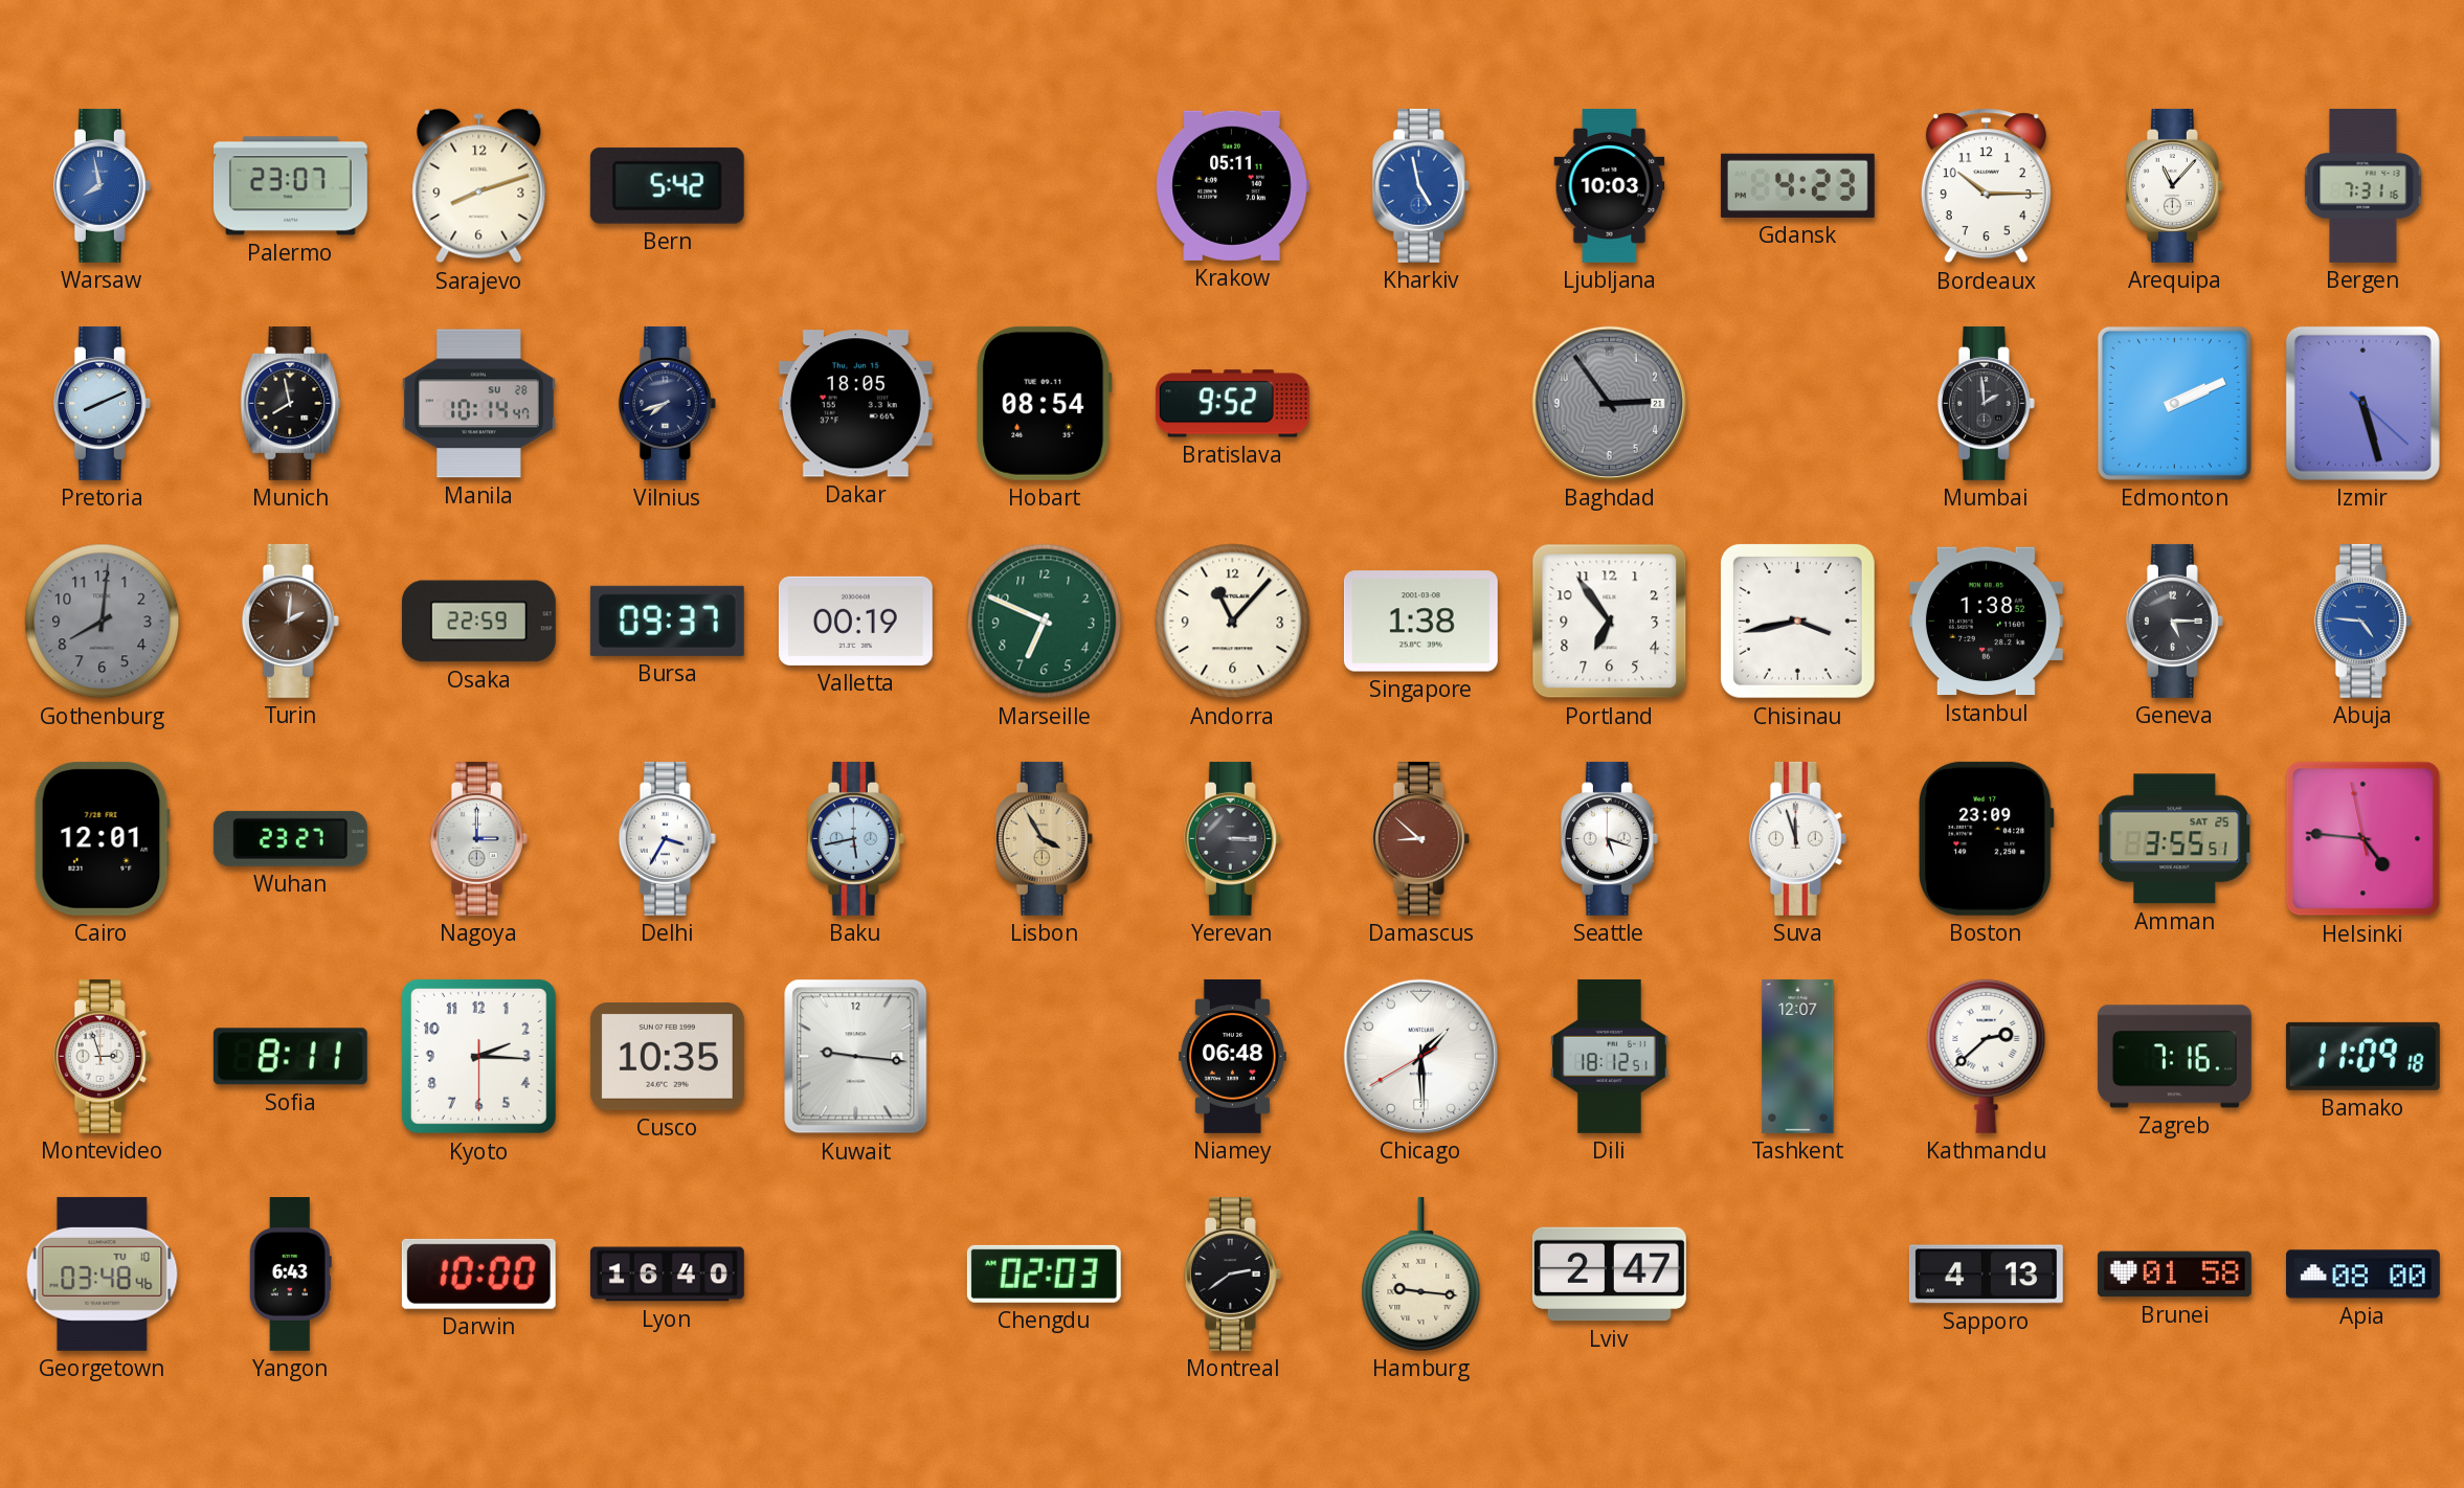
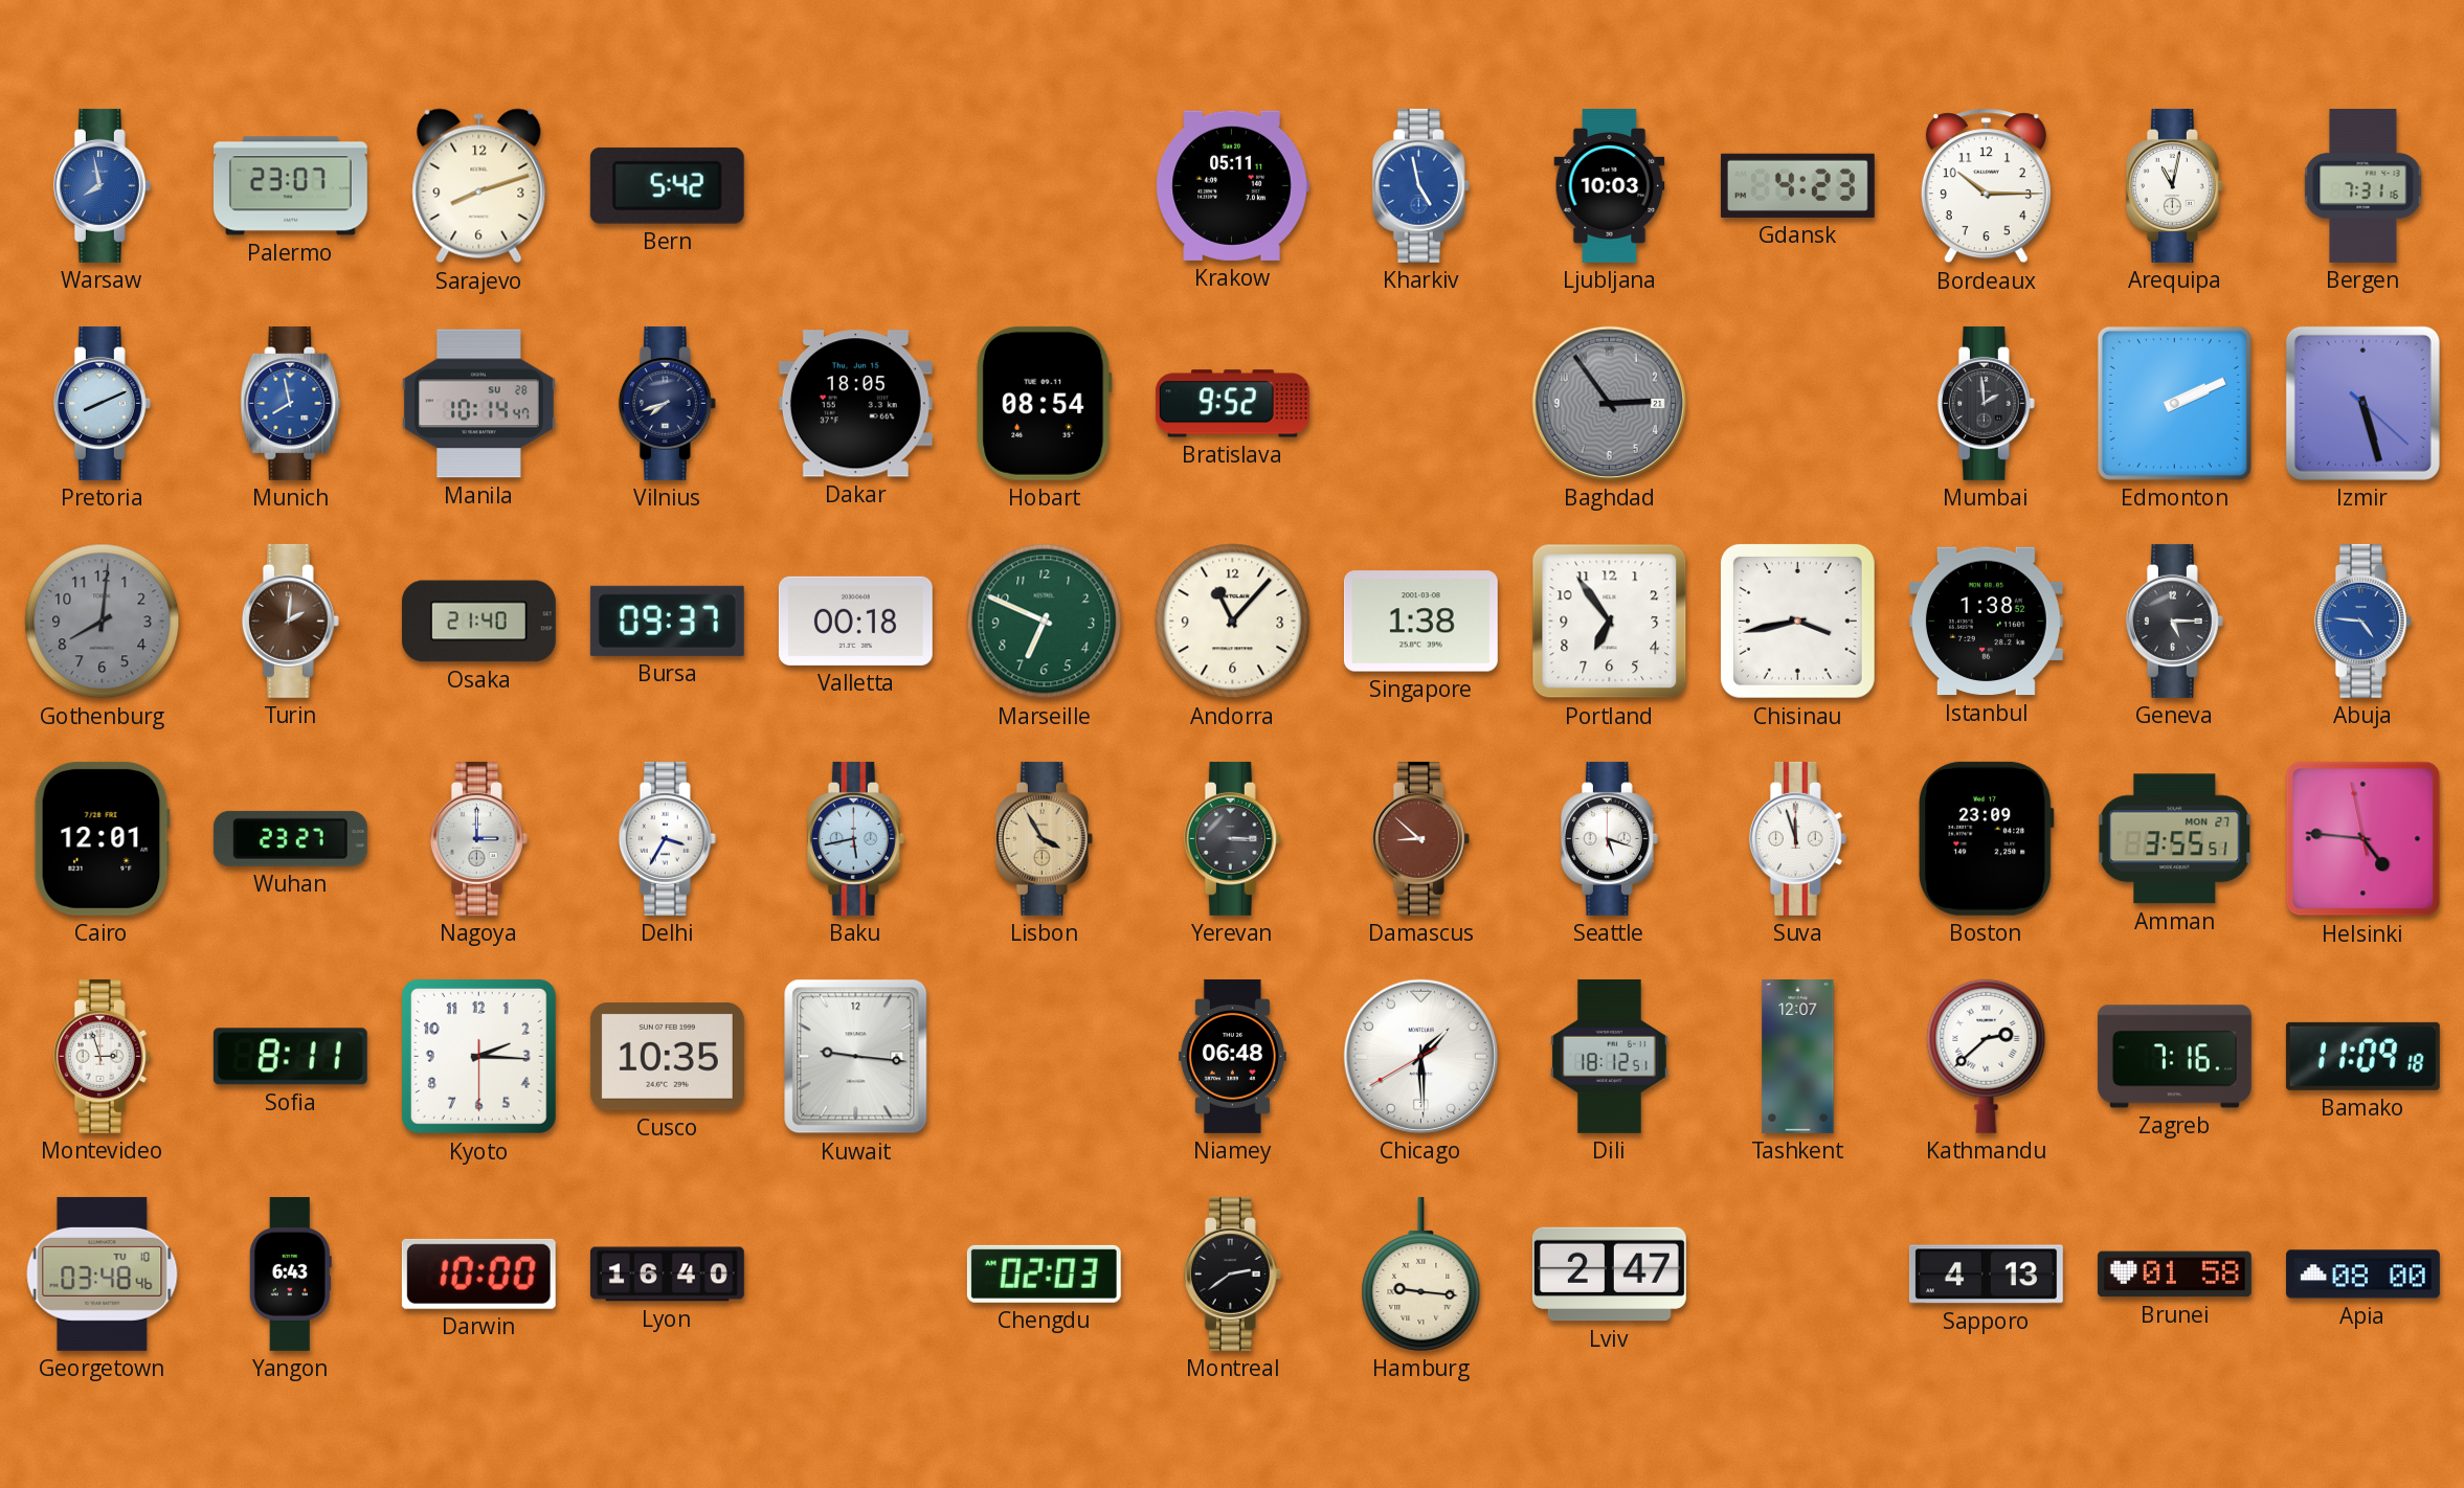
Arequipa: 11:07 -> 11:02
Munich dial: black -> blue
Osaka: 22:59 -> 21:40
Valletta: 00:19 -> 00:18
Amman date: SAT 25 -> MON 27
